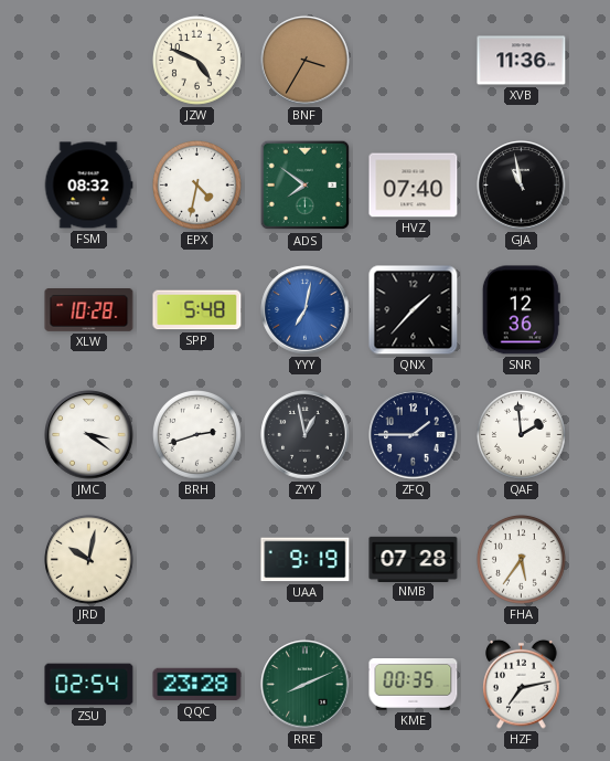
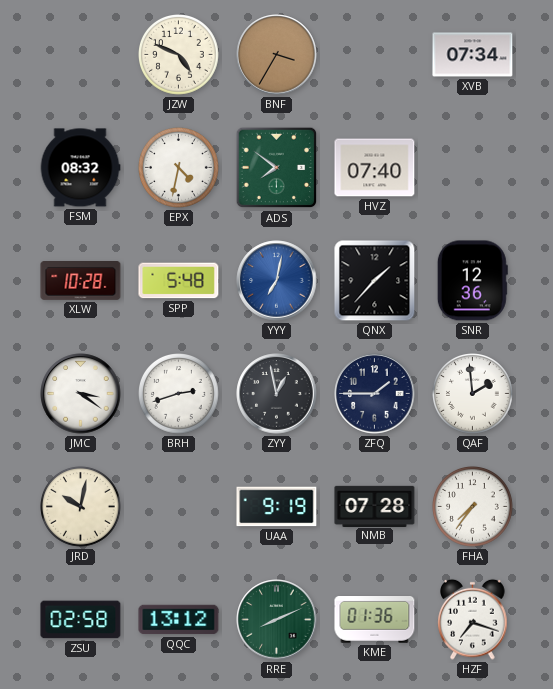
XVB: 11:36 -> 07:34
GJA: 10:58 -> none
FHA: 5:36 -> 7:36
ZSU: 02:54 -> 02:58
QQC: 23:28 -> 13:12
KME: 00:35 -> 01:36
HZF: 7:13 -> 7:18
